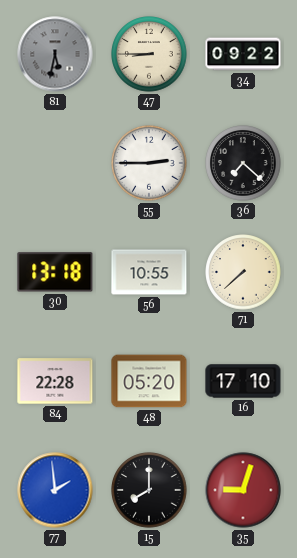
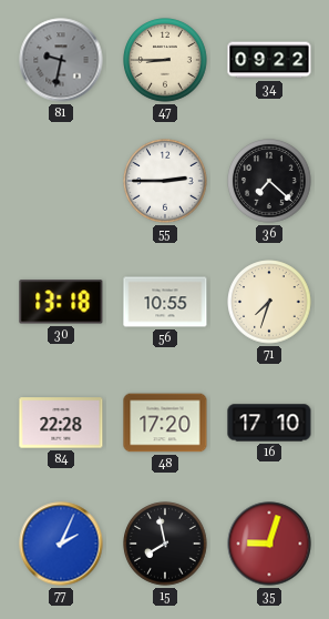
81: 5:32 -> 9:32
71: 7:38 -> 7:33
48: 05:20 -> 17:20
77: 1:59 -> 2:04
15: 8:00 -> 7:58
